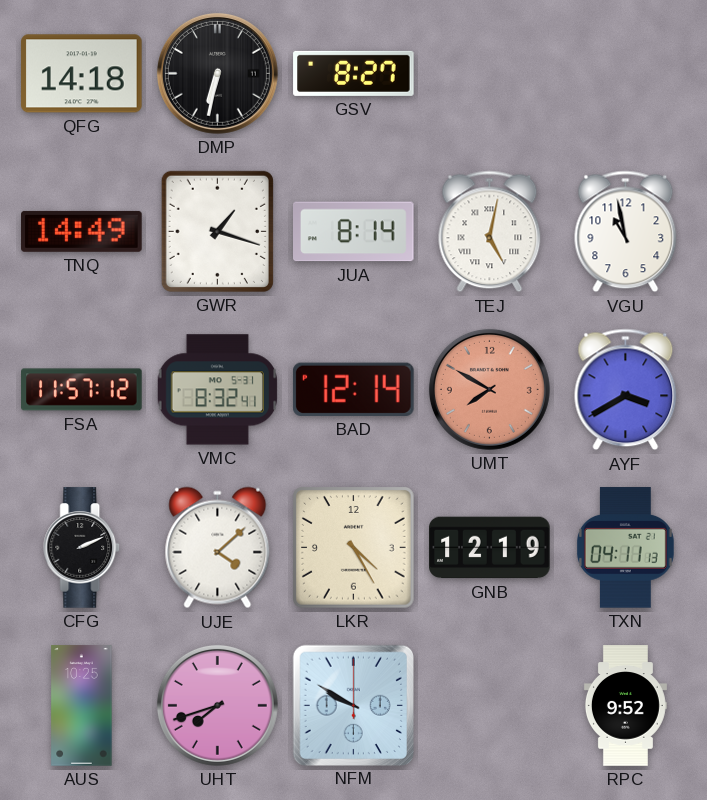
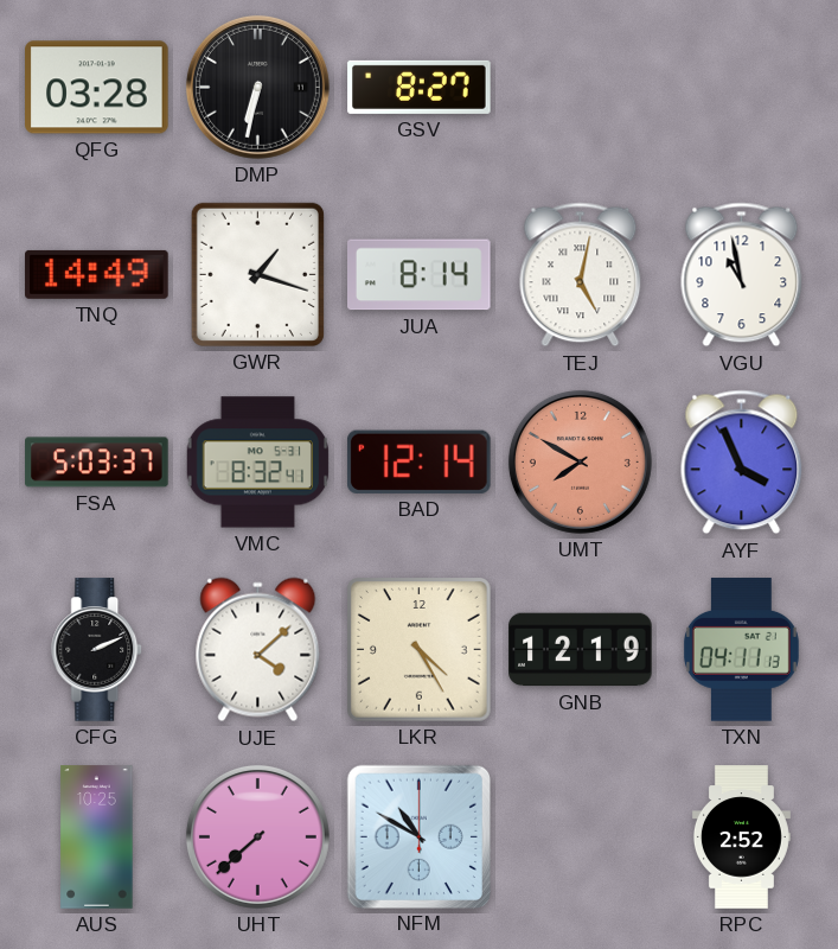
QFG: 14:18 -> 03:28
FSA: 11:57 -> 5:03
AYF: 3:40 -> 3:56
UHT: 7:42 -> 7:38
NFM: 9:50 -> 10:50
RPC: 9:52 -> 2:52
